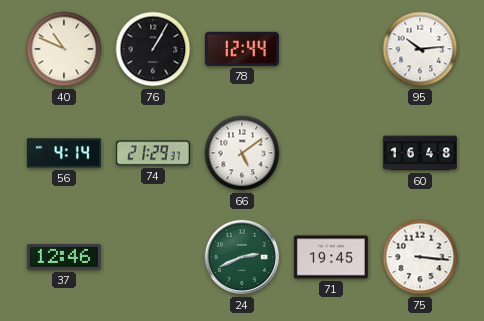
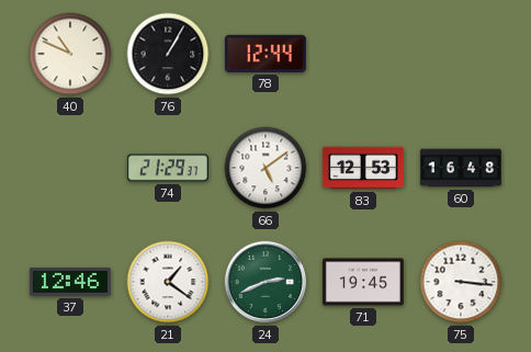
95: 10:14 -> none
56: 4:14 -> none
83: none -> 12:53
21: none -> 1:21
